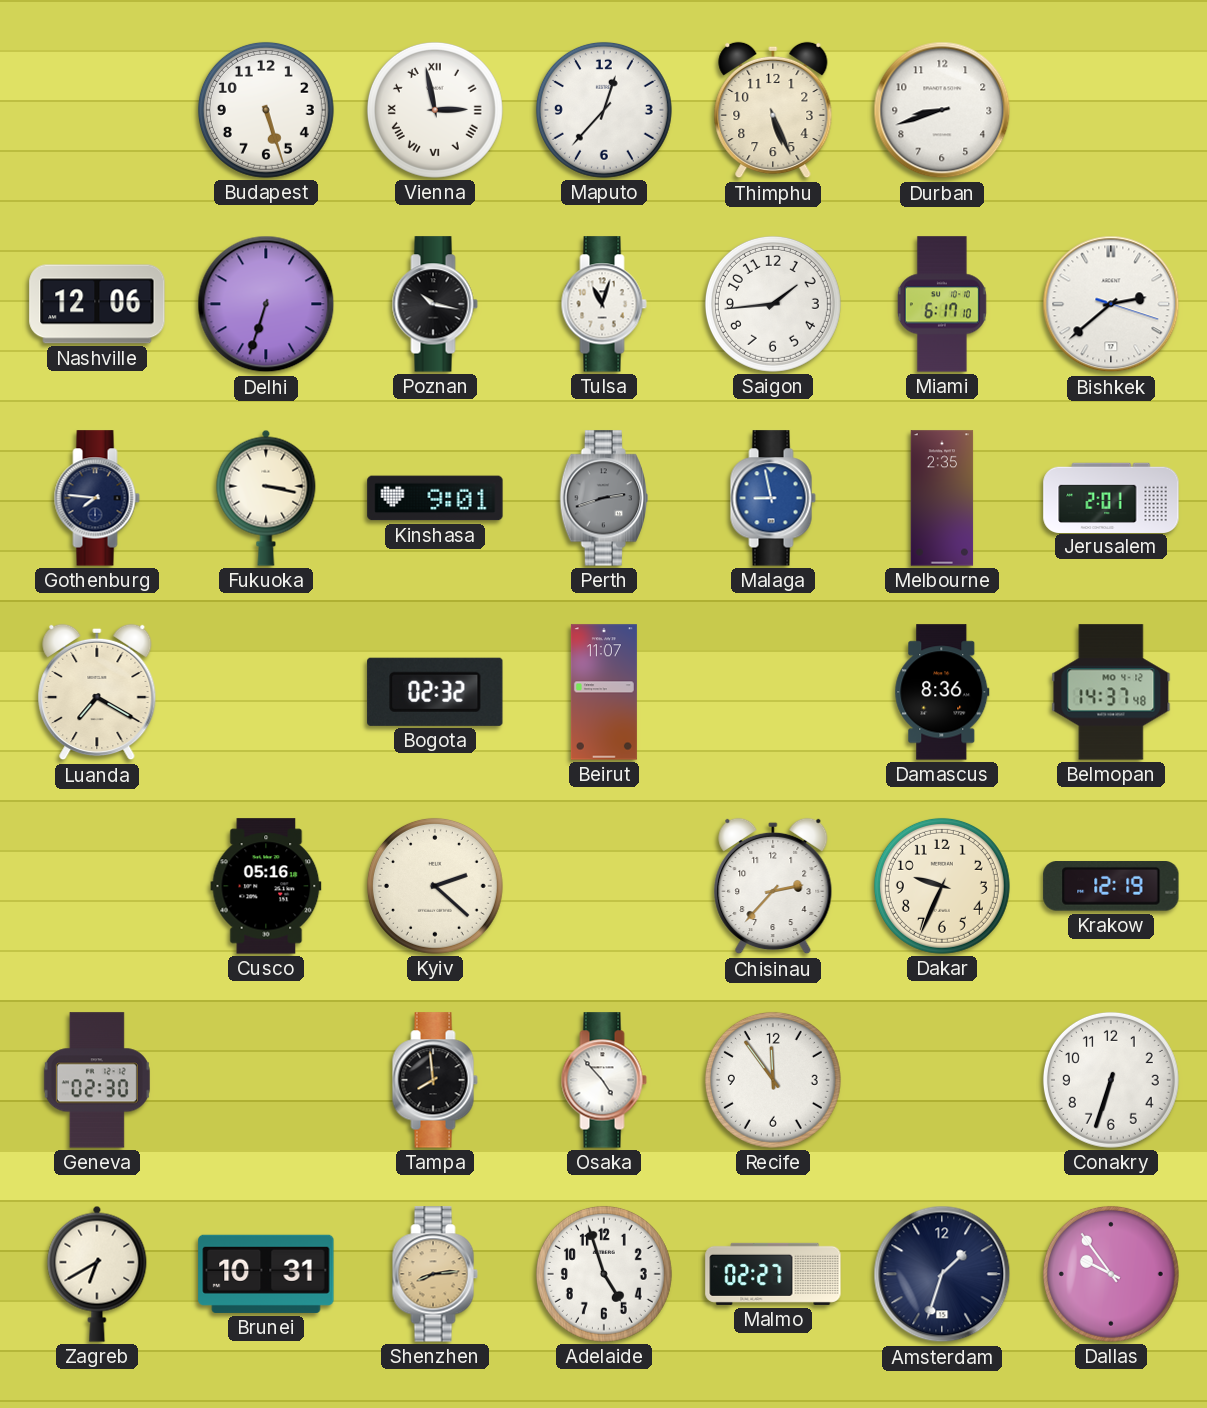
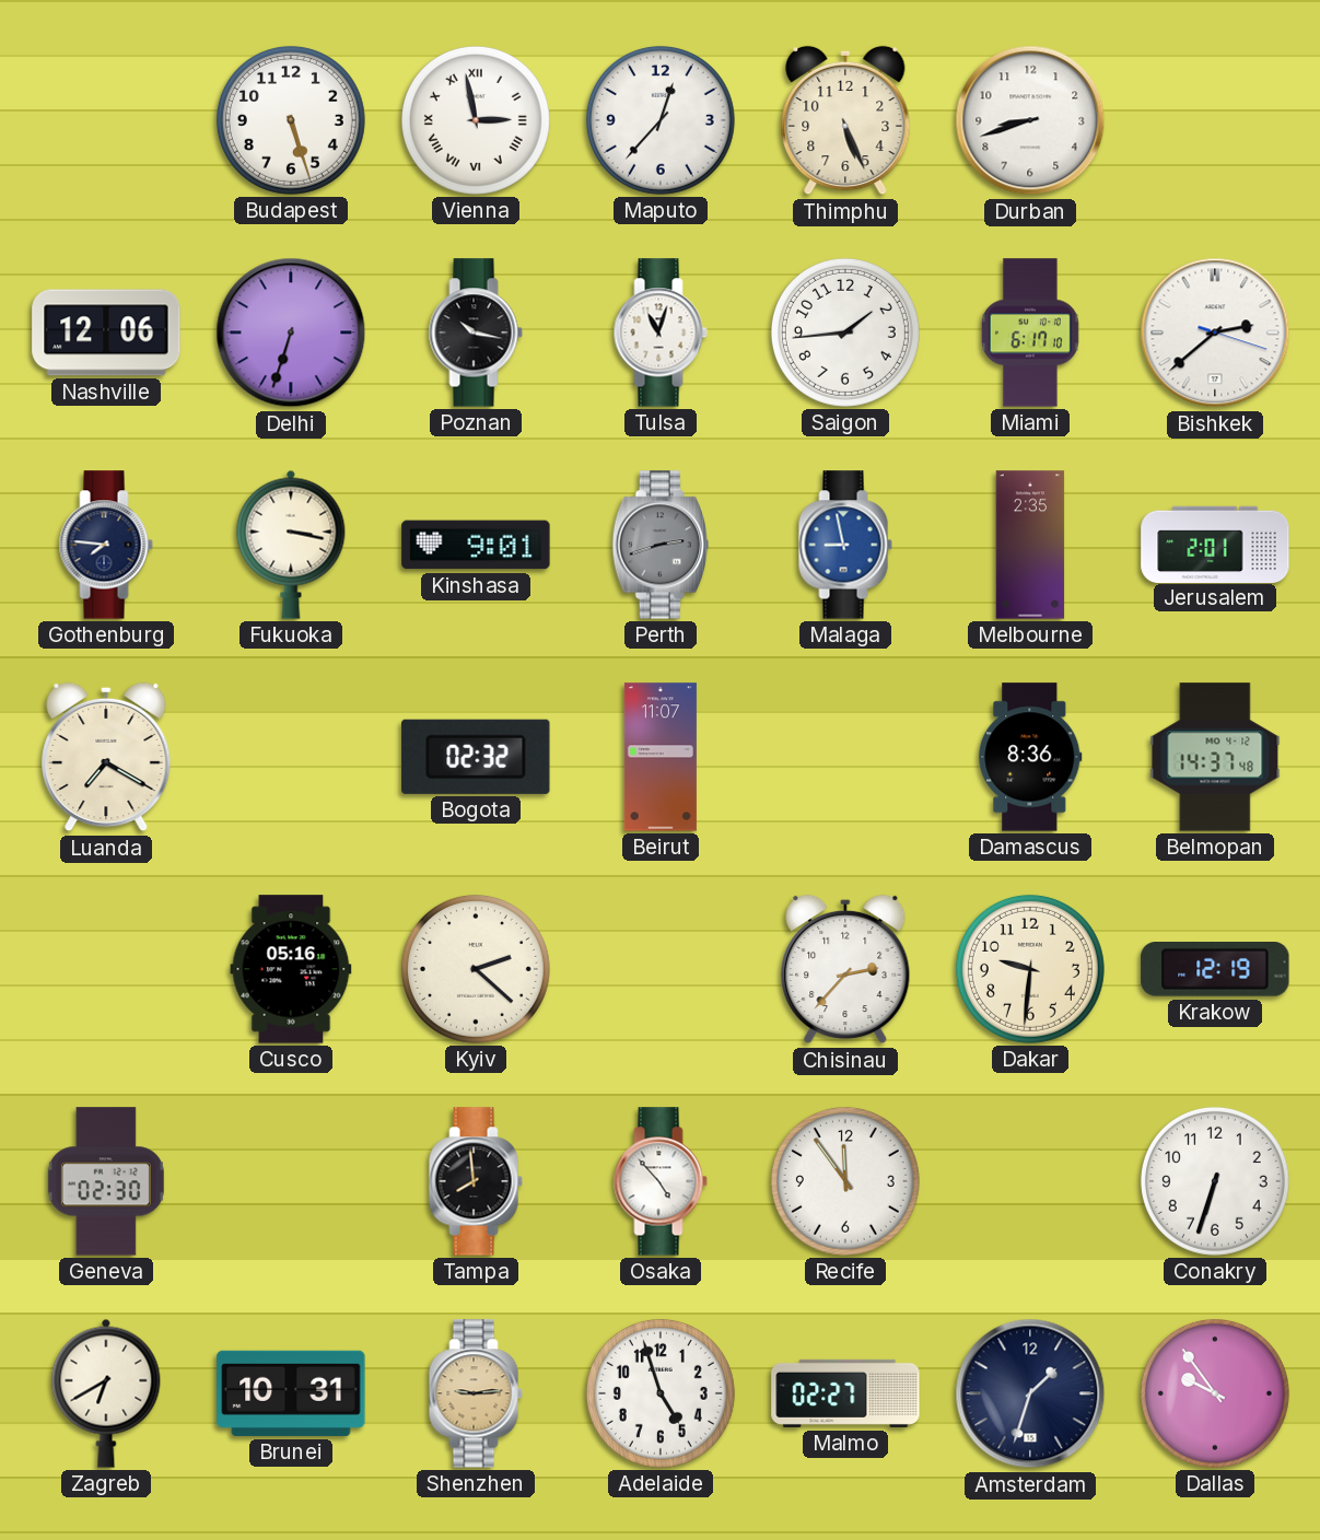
Dakar: 9:34 -> 9:31
Shenzhen: 8:14 -> 9:14
